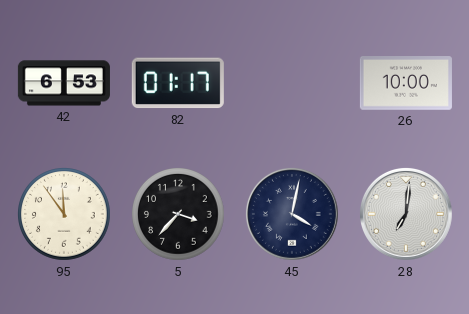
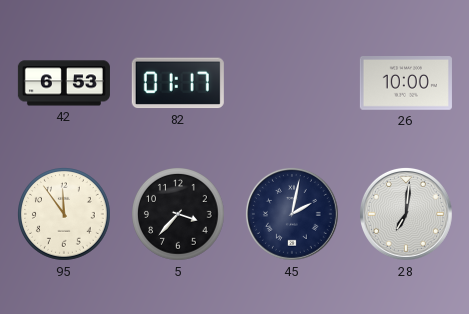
45: 4:02 -> 2:02
